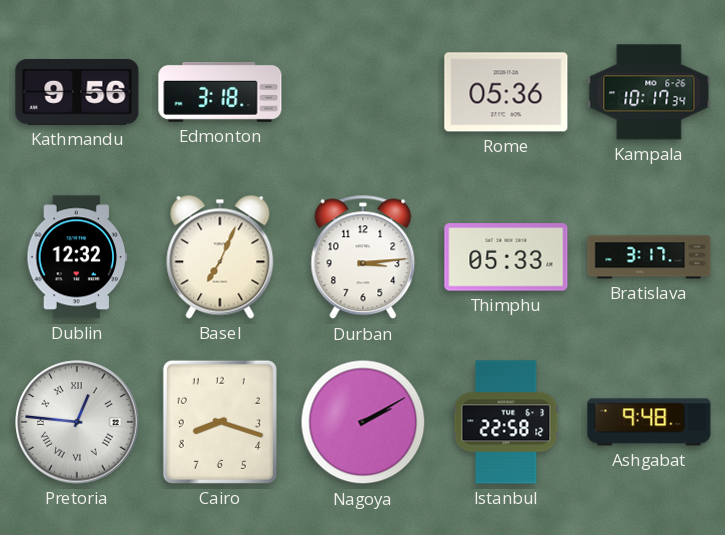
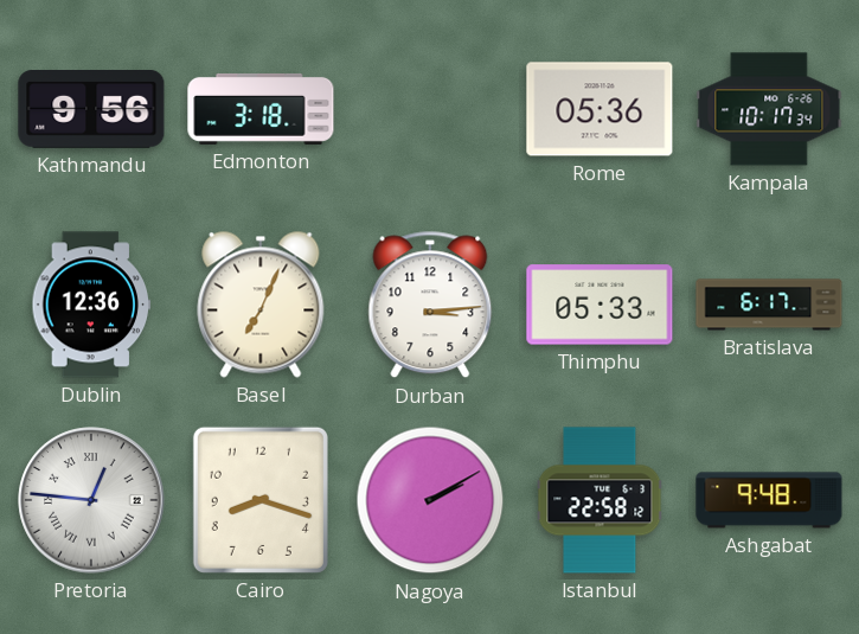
Dublin: 12:32 -> 12:36
Bratislava: 3:17 -> 6:17
